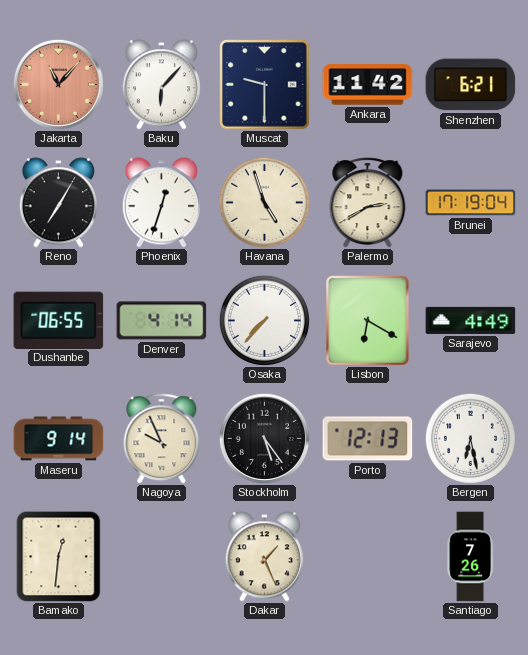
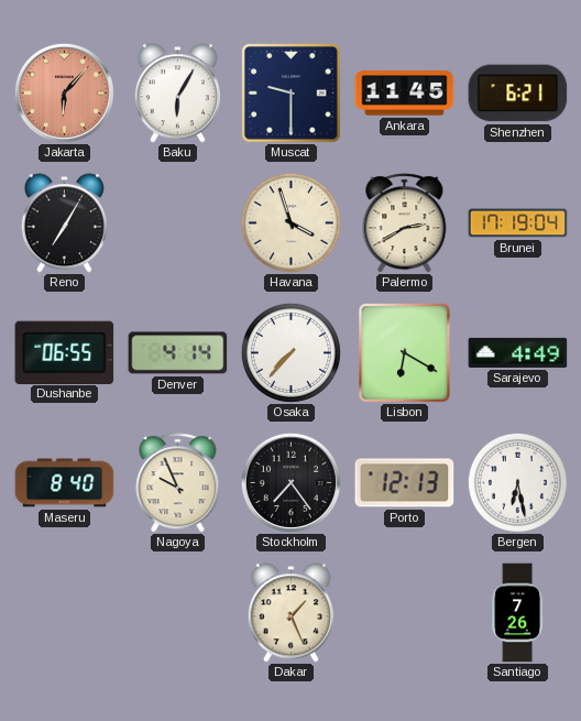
Jakarta: 11:07 -> 6:07
Baku: 6:07 -> 6:05
Ankara: 11:42 -> 11:45
Phoenix: 12:33 -> none
Havana: 4:57 -> 3:57
Maseru: 9:14 -> 8:40
Stockholm: 5:24 -> 7:24
Bamako: 12:31 -> none
